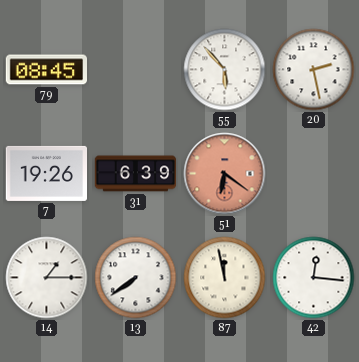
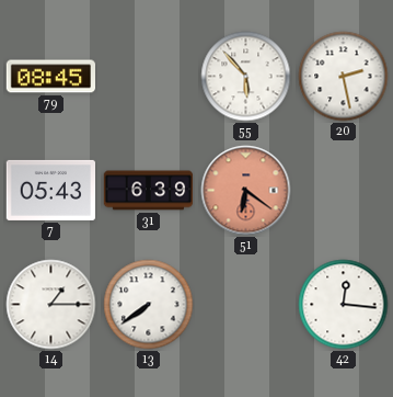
7: 19:26 -> 05:43
87: 11:58 -> none
